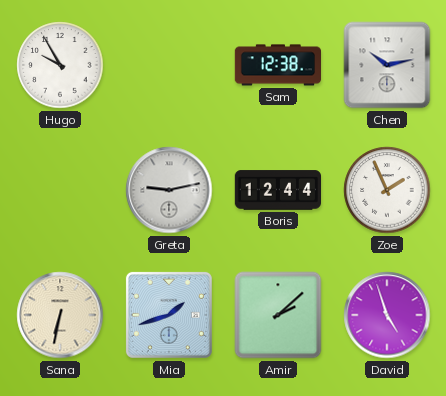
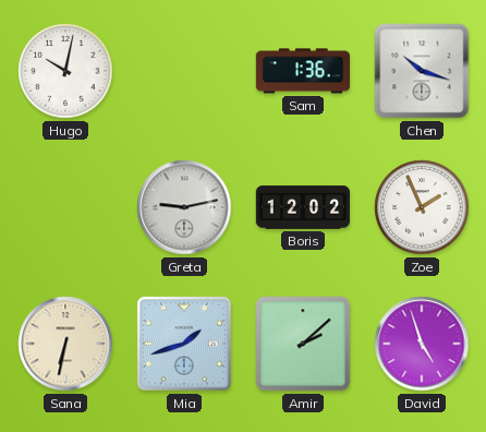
Hugo: 9:55 -> 10:02
Sam: 12:38 -> 1:36
Chen: 10:13 -> 10:18
Boris: 12:44 -> 12:02
